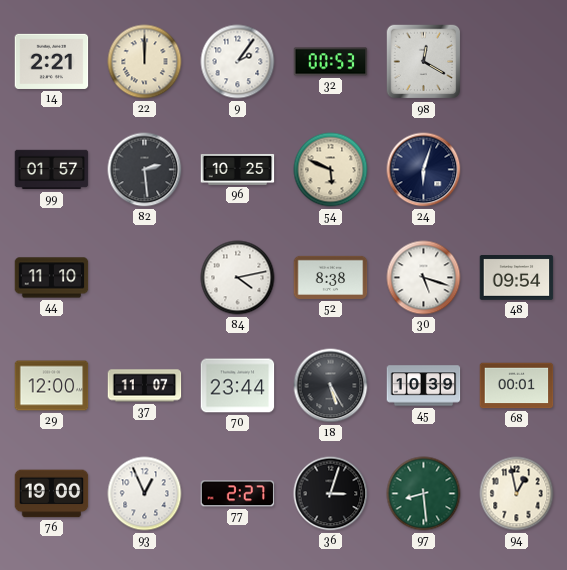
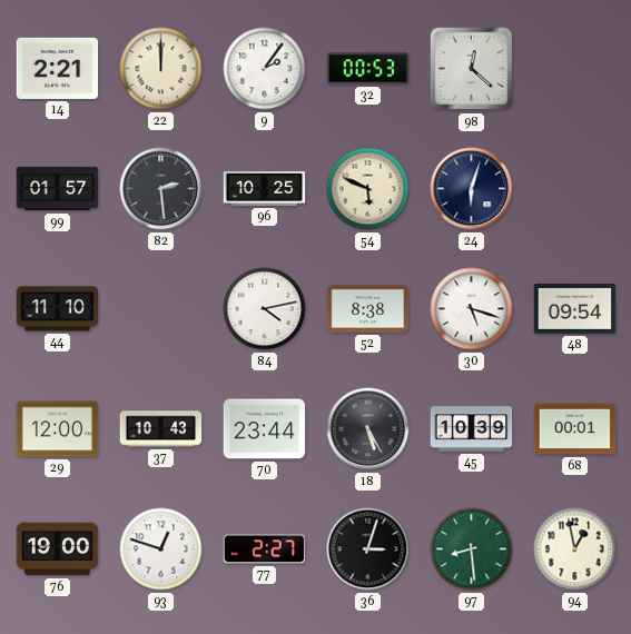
98: 12:20 -> 12:22
37: 11:07 -> 10:43
93: 12:56 -> 12:48
